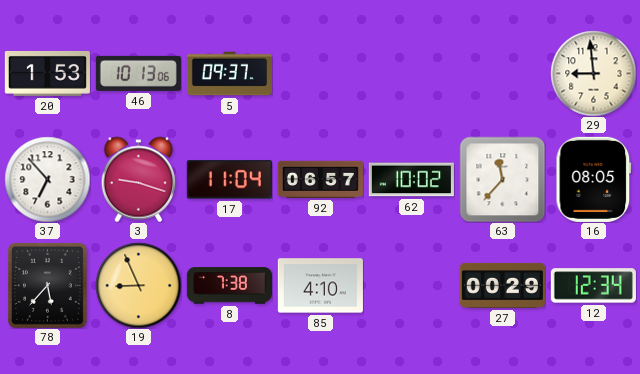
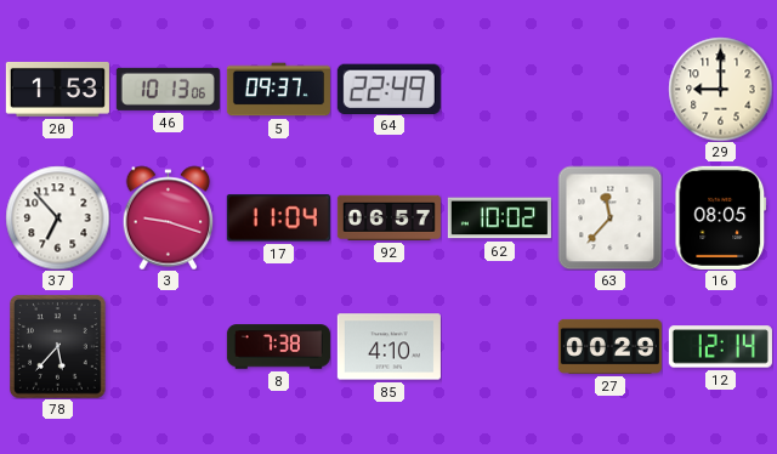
64: none -> 22:49
29: 8:59 -> 9:00
19: 8:56 -> none
12: 12:34 -> 12:14
